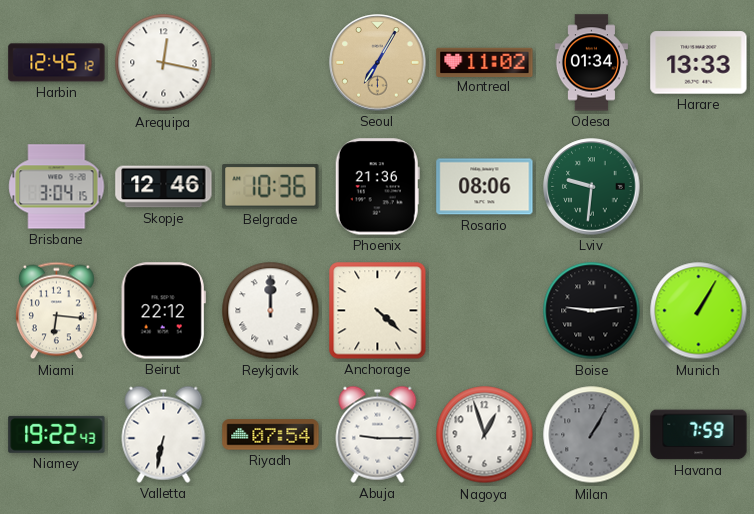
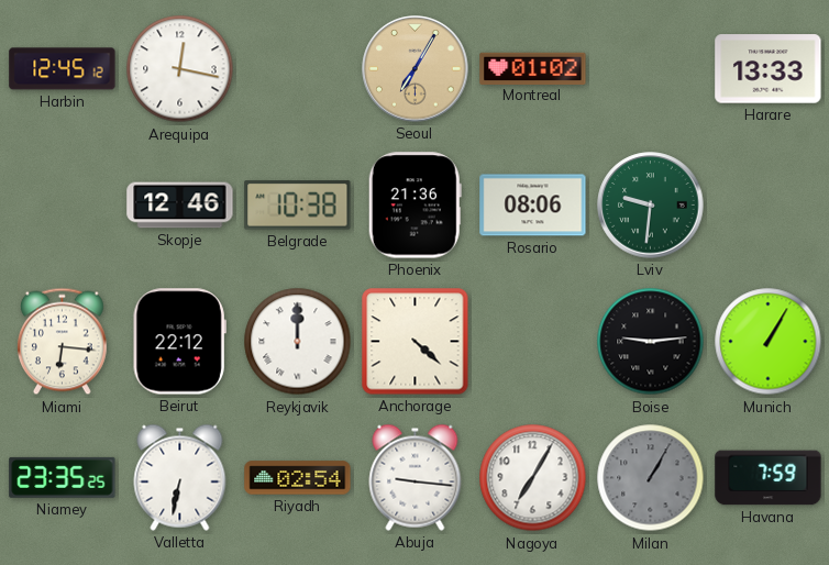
Montreal: 11:02 -> 01:02
Odesa: 01:34 -> none
Brisbane: 3:04 -> none
Belgrade: 10:36 -> 10:38
Niamey: 19:22 -> 23:35
Riyadh: 07:54 -> 02:54
Abuja: 9:15 -> 9:16
Nagoya: 12:57 -> 7:05
